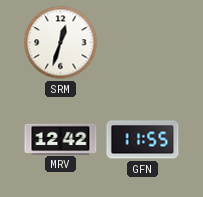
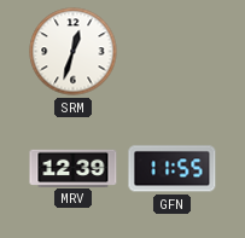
MRV: 12:42 -> 12:39
